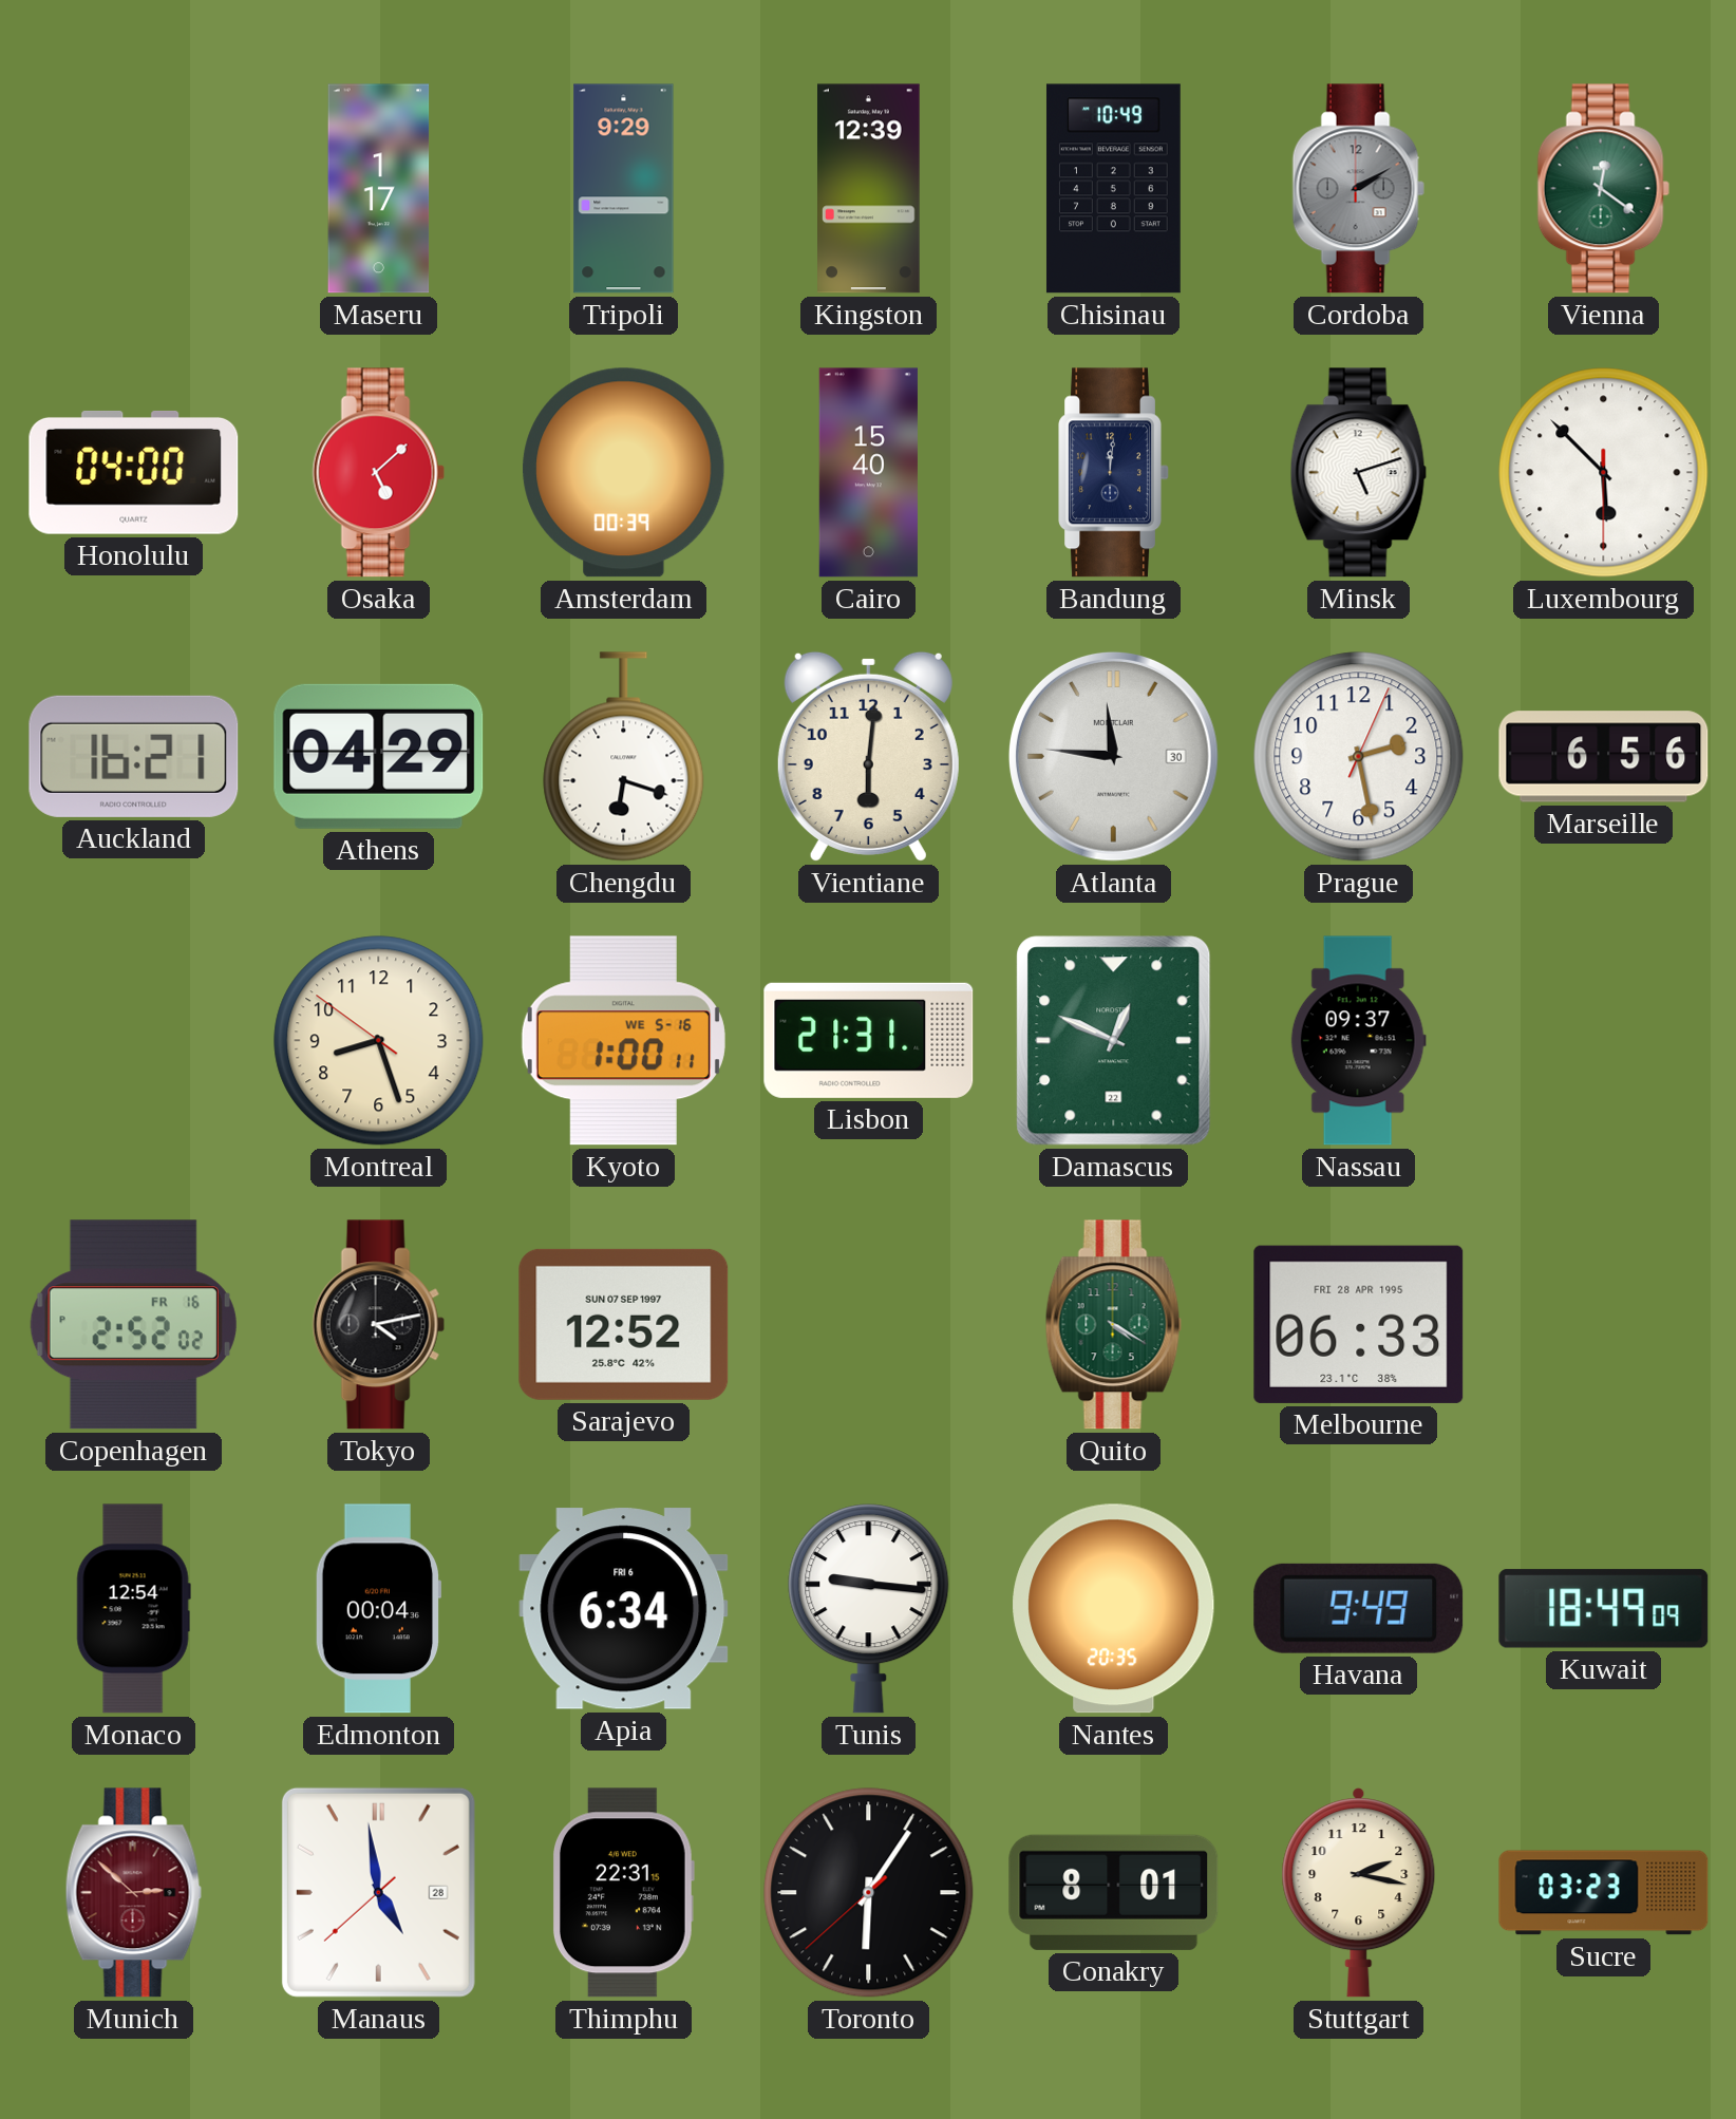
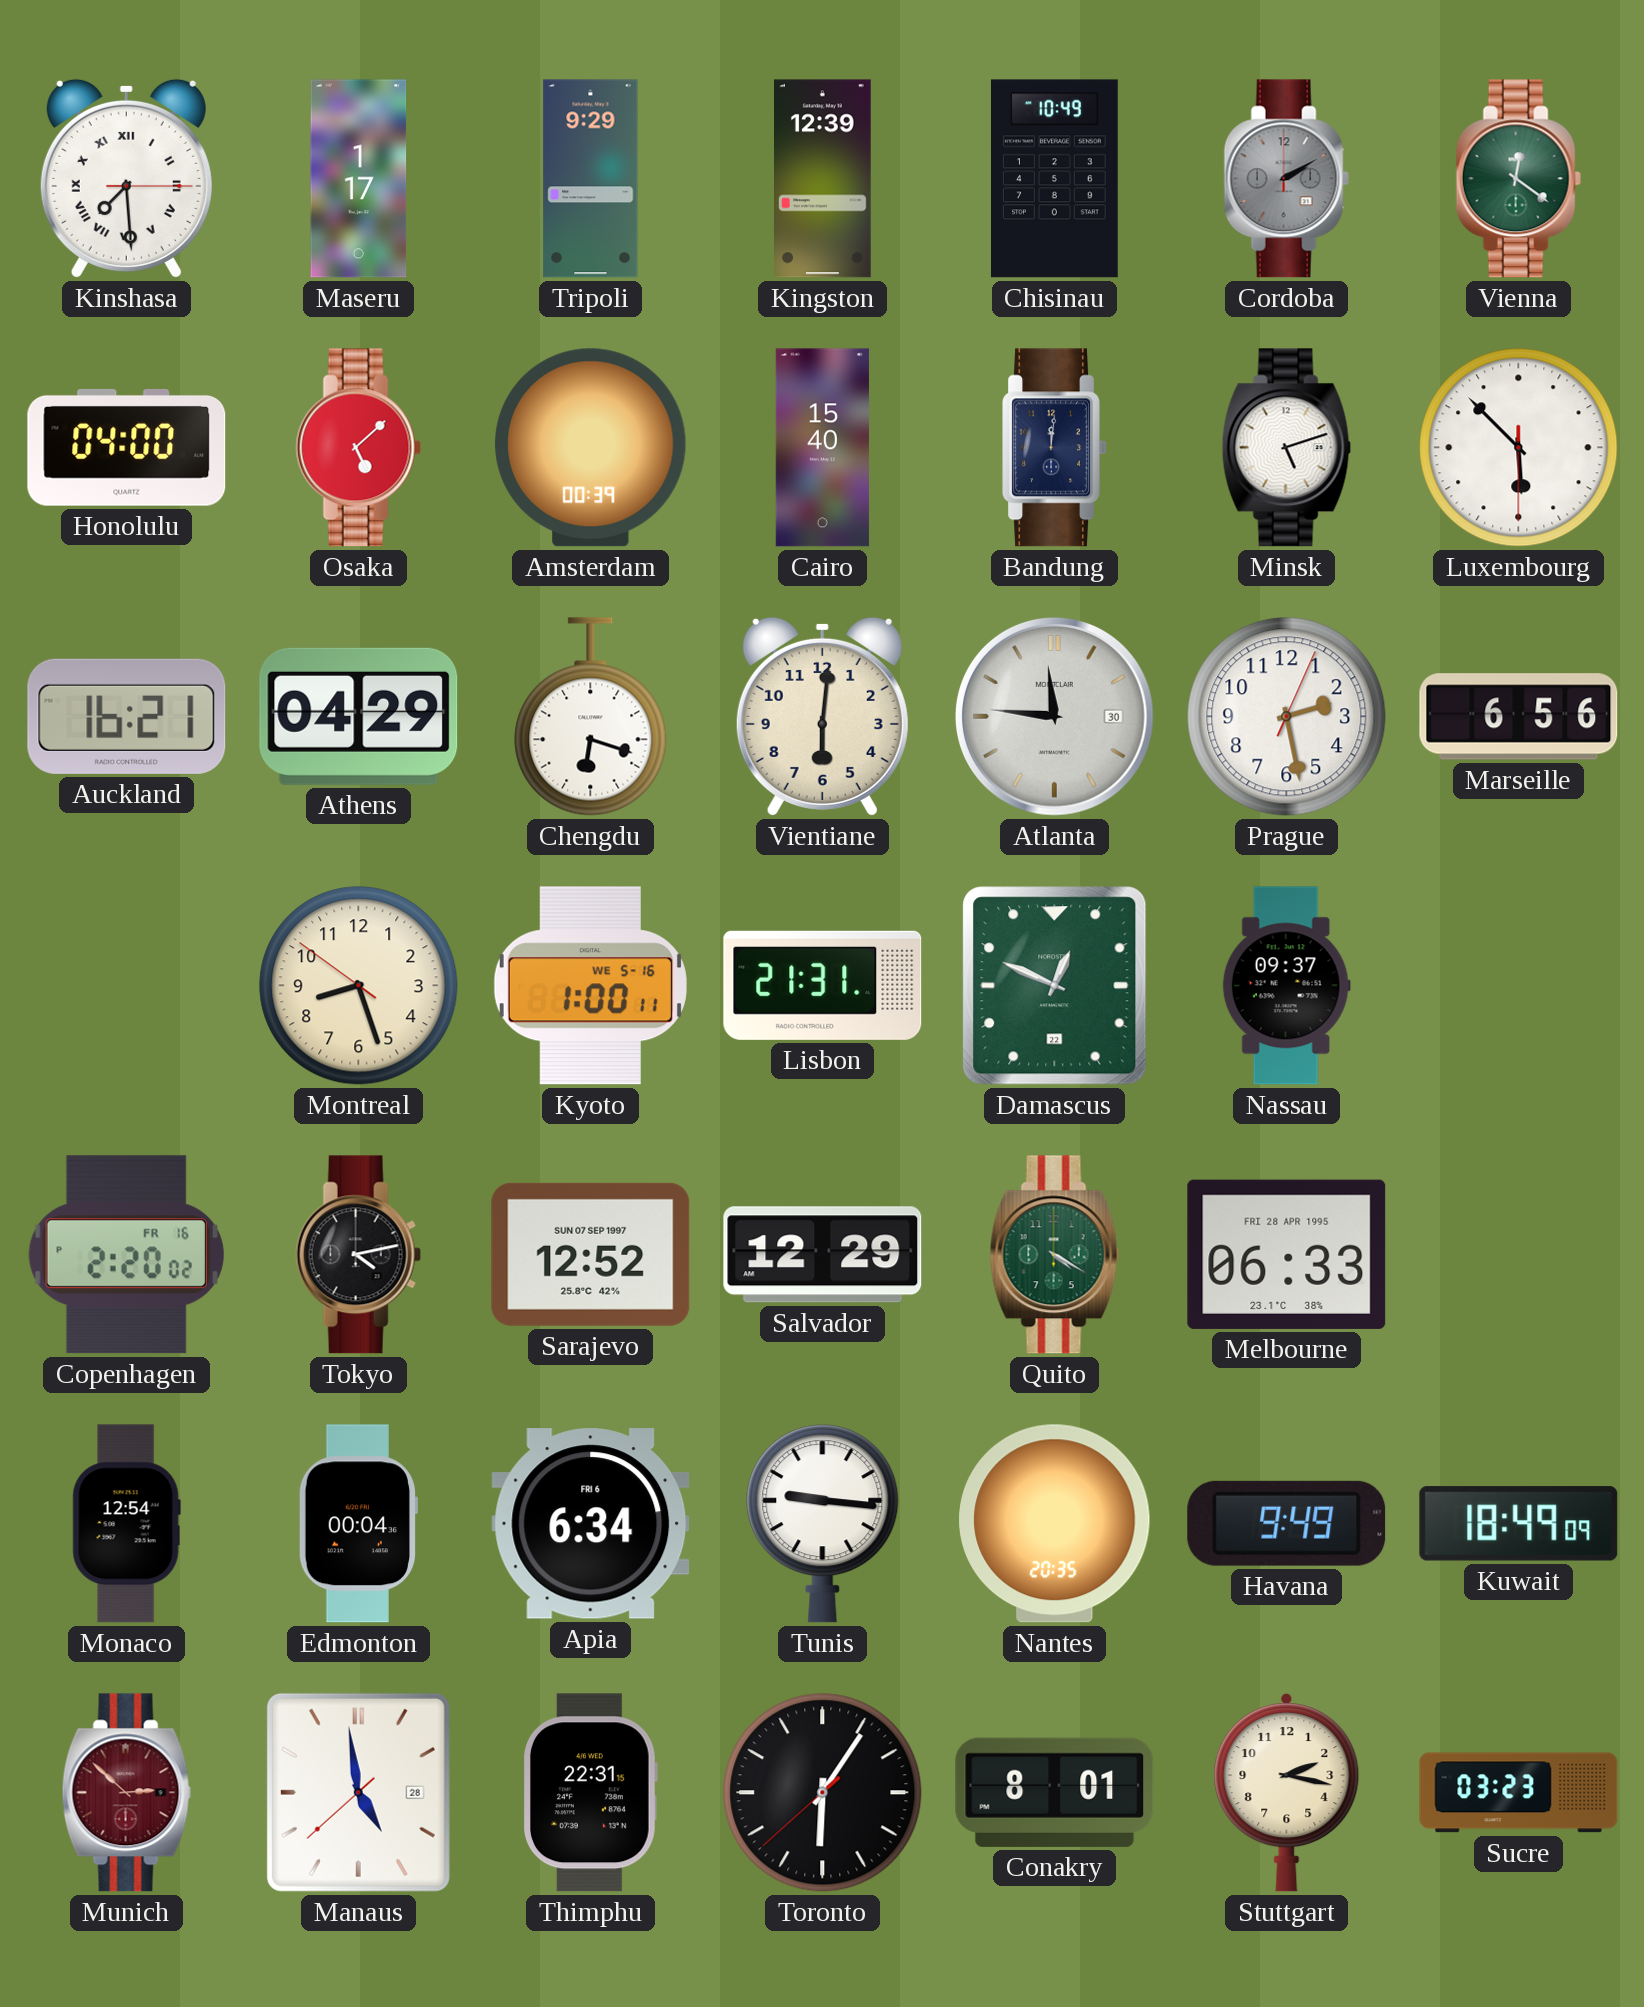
Kinshasa: none -> 7:29
Copenhagen: 2:52 -> 2:20
Salvador: none -> 12:29
